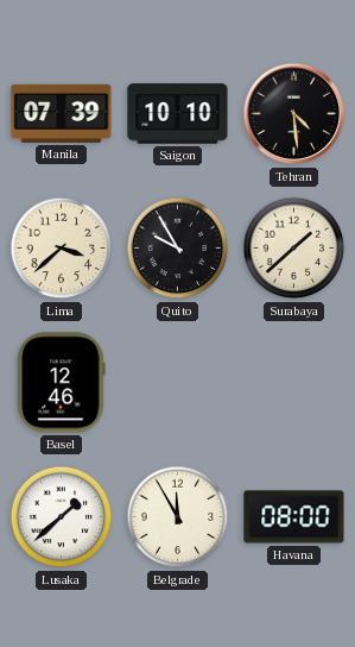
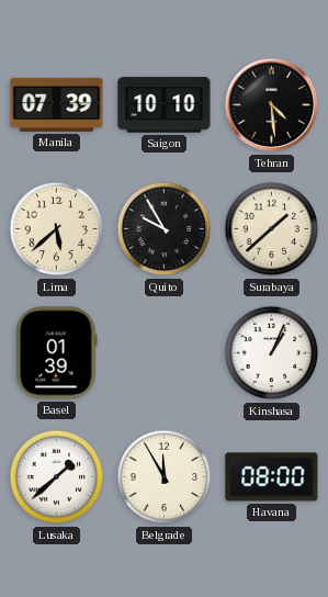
Lima: 3:38 -> 5:38
Basel: 12:46 -> 01:39
Kinshasa: none -> 1:04
